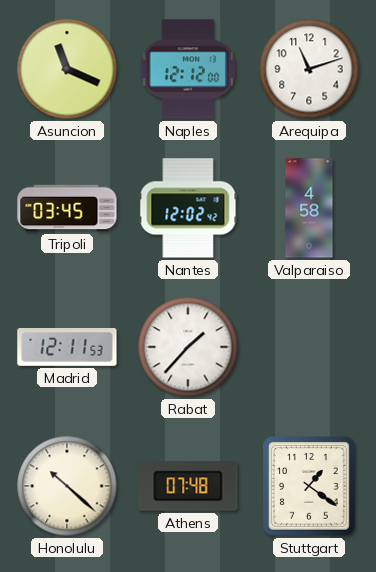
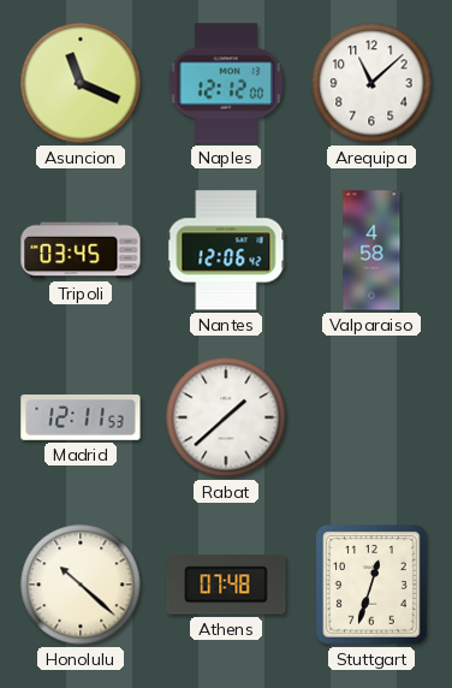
Arequipa: 11:12 -> 11:08
Nantes: 12:02 -> 12:06
Rabat: 1:37 -> 1:38
Stuttgart: 1:21 -> 12:33
